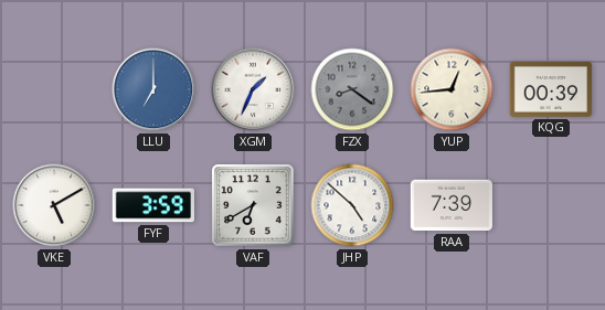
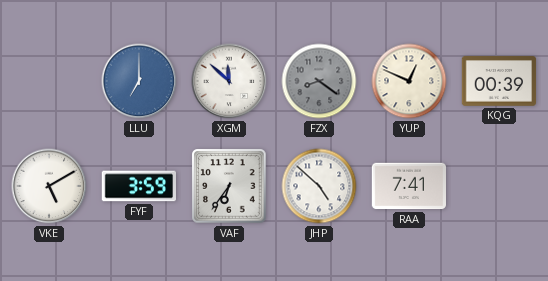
XGM: 1:34 -> 11:52
YUP: 12:44 -> 12:49
VAF: 6:40 -> 6:36
RAA: 7:39 -> 7:41
